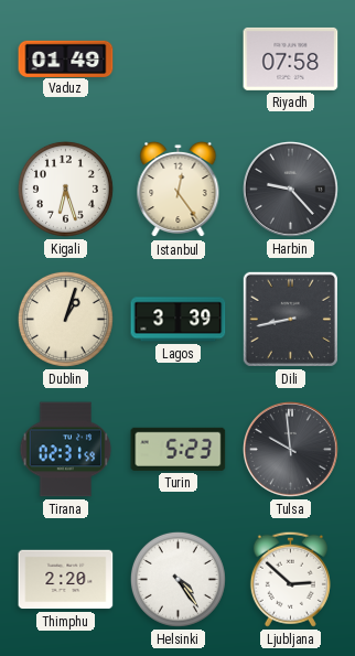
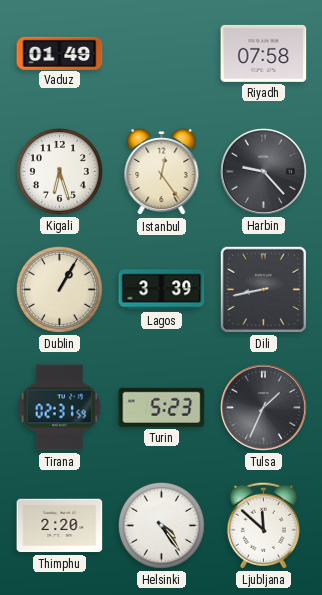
Dublin: 1:03 -> 1:05
Tulsa: 9:59 -> 1:34
Ljubljana: 2:52 -> 11:52
